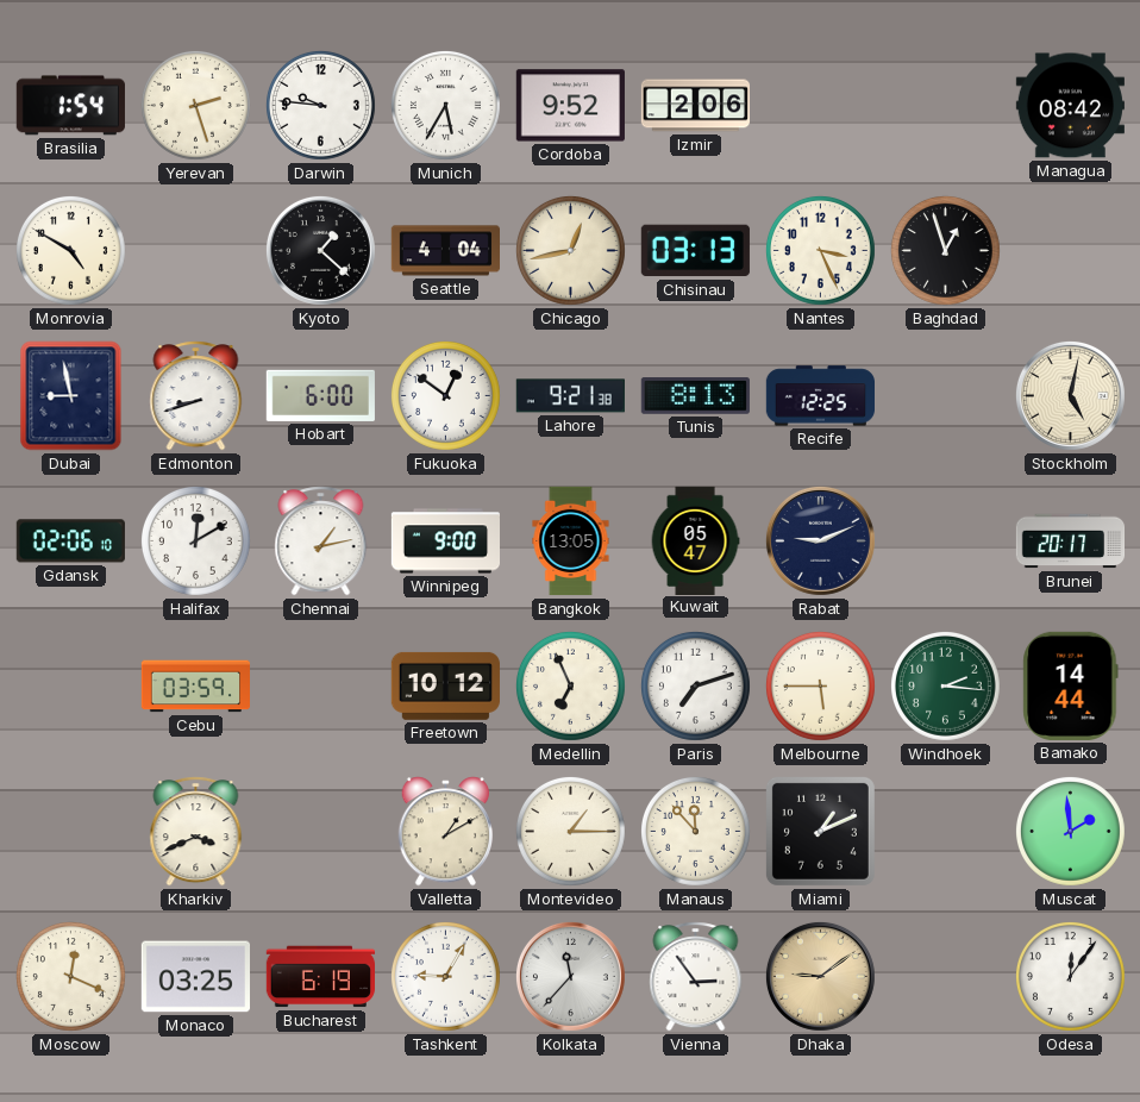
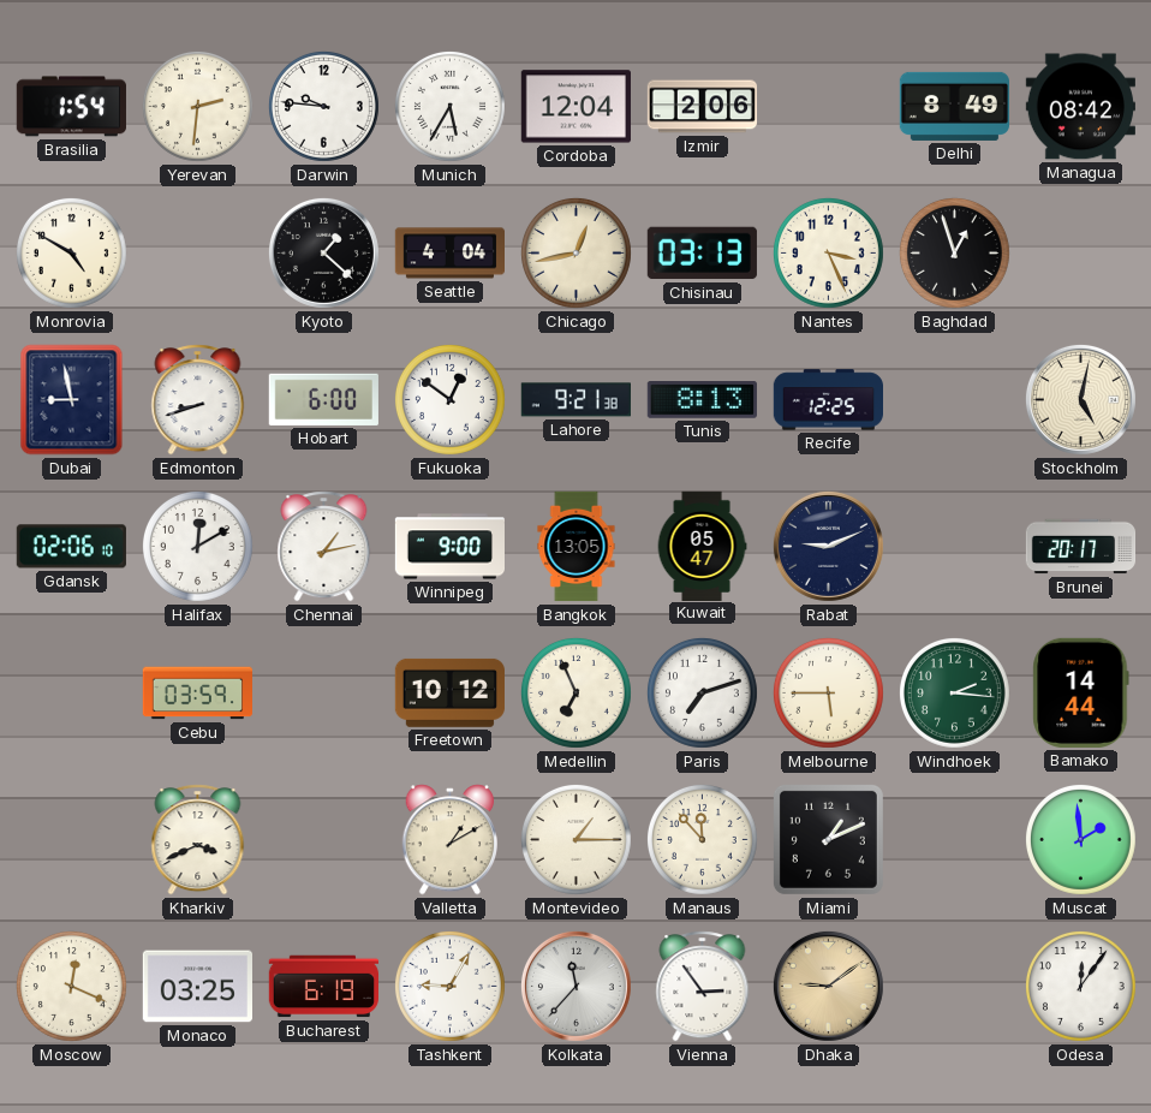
Yerevan: 2:27 -> 2:31
Cordoba: 9:52 -> 12:04
Delhi: none -> 8:49
